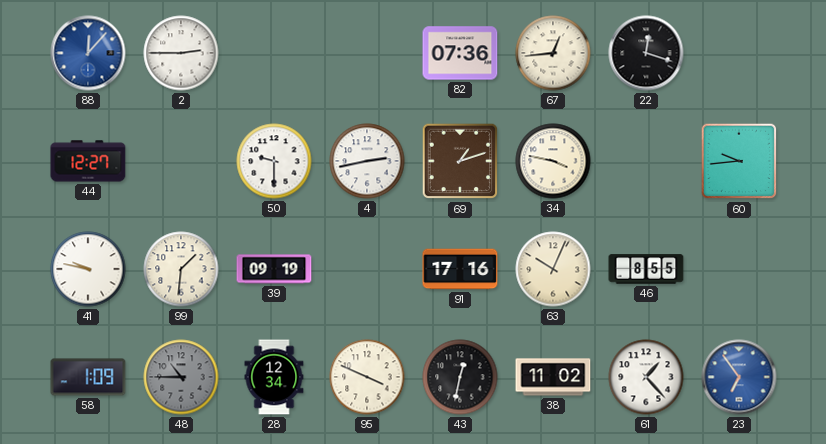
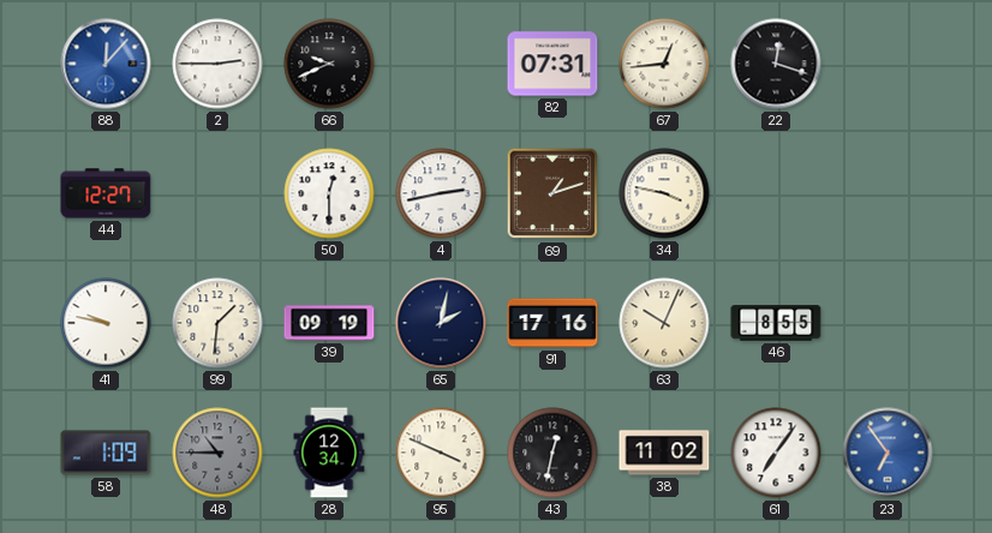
66: none -> 9:41
82: 07:36 -> 07:31
50: 9:30 -> 12:30
60: 9:44 -> none
65: none -> 2:02
61: 1:23 -> 7:06
